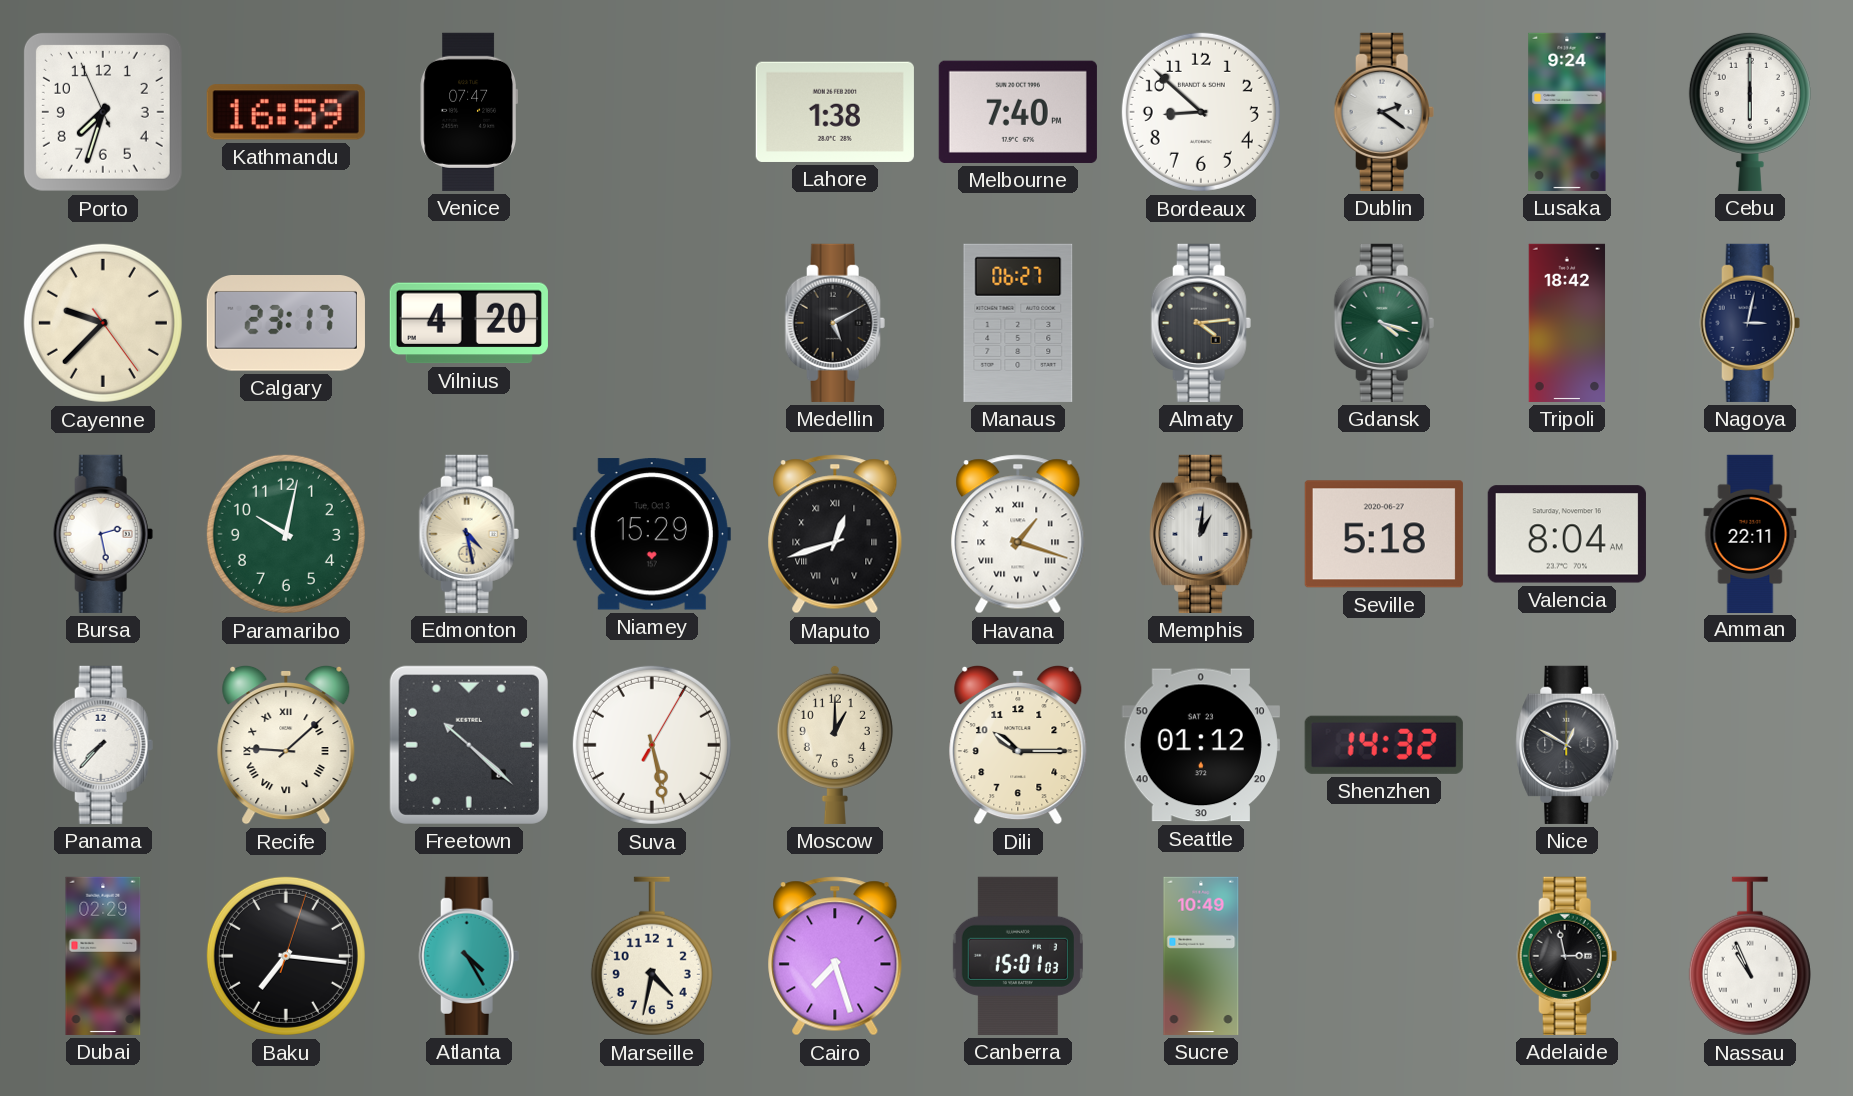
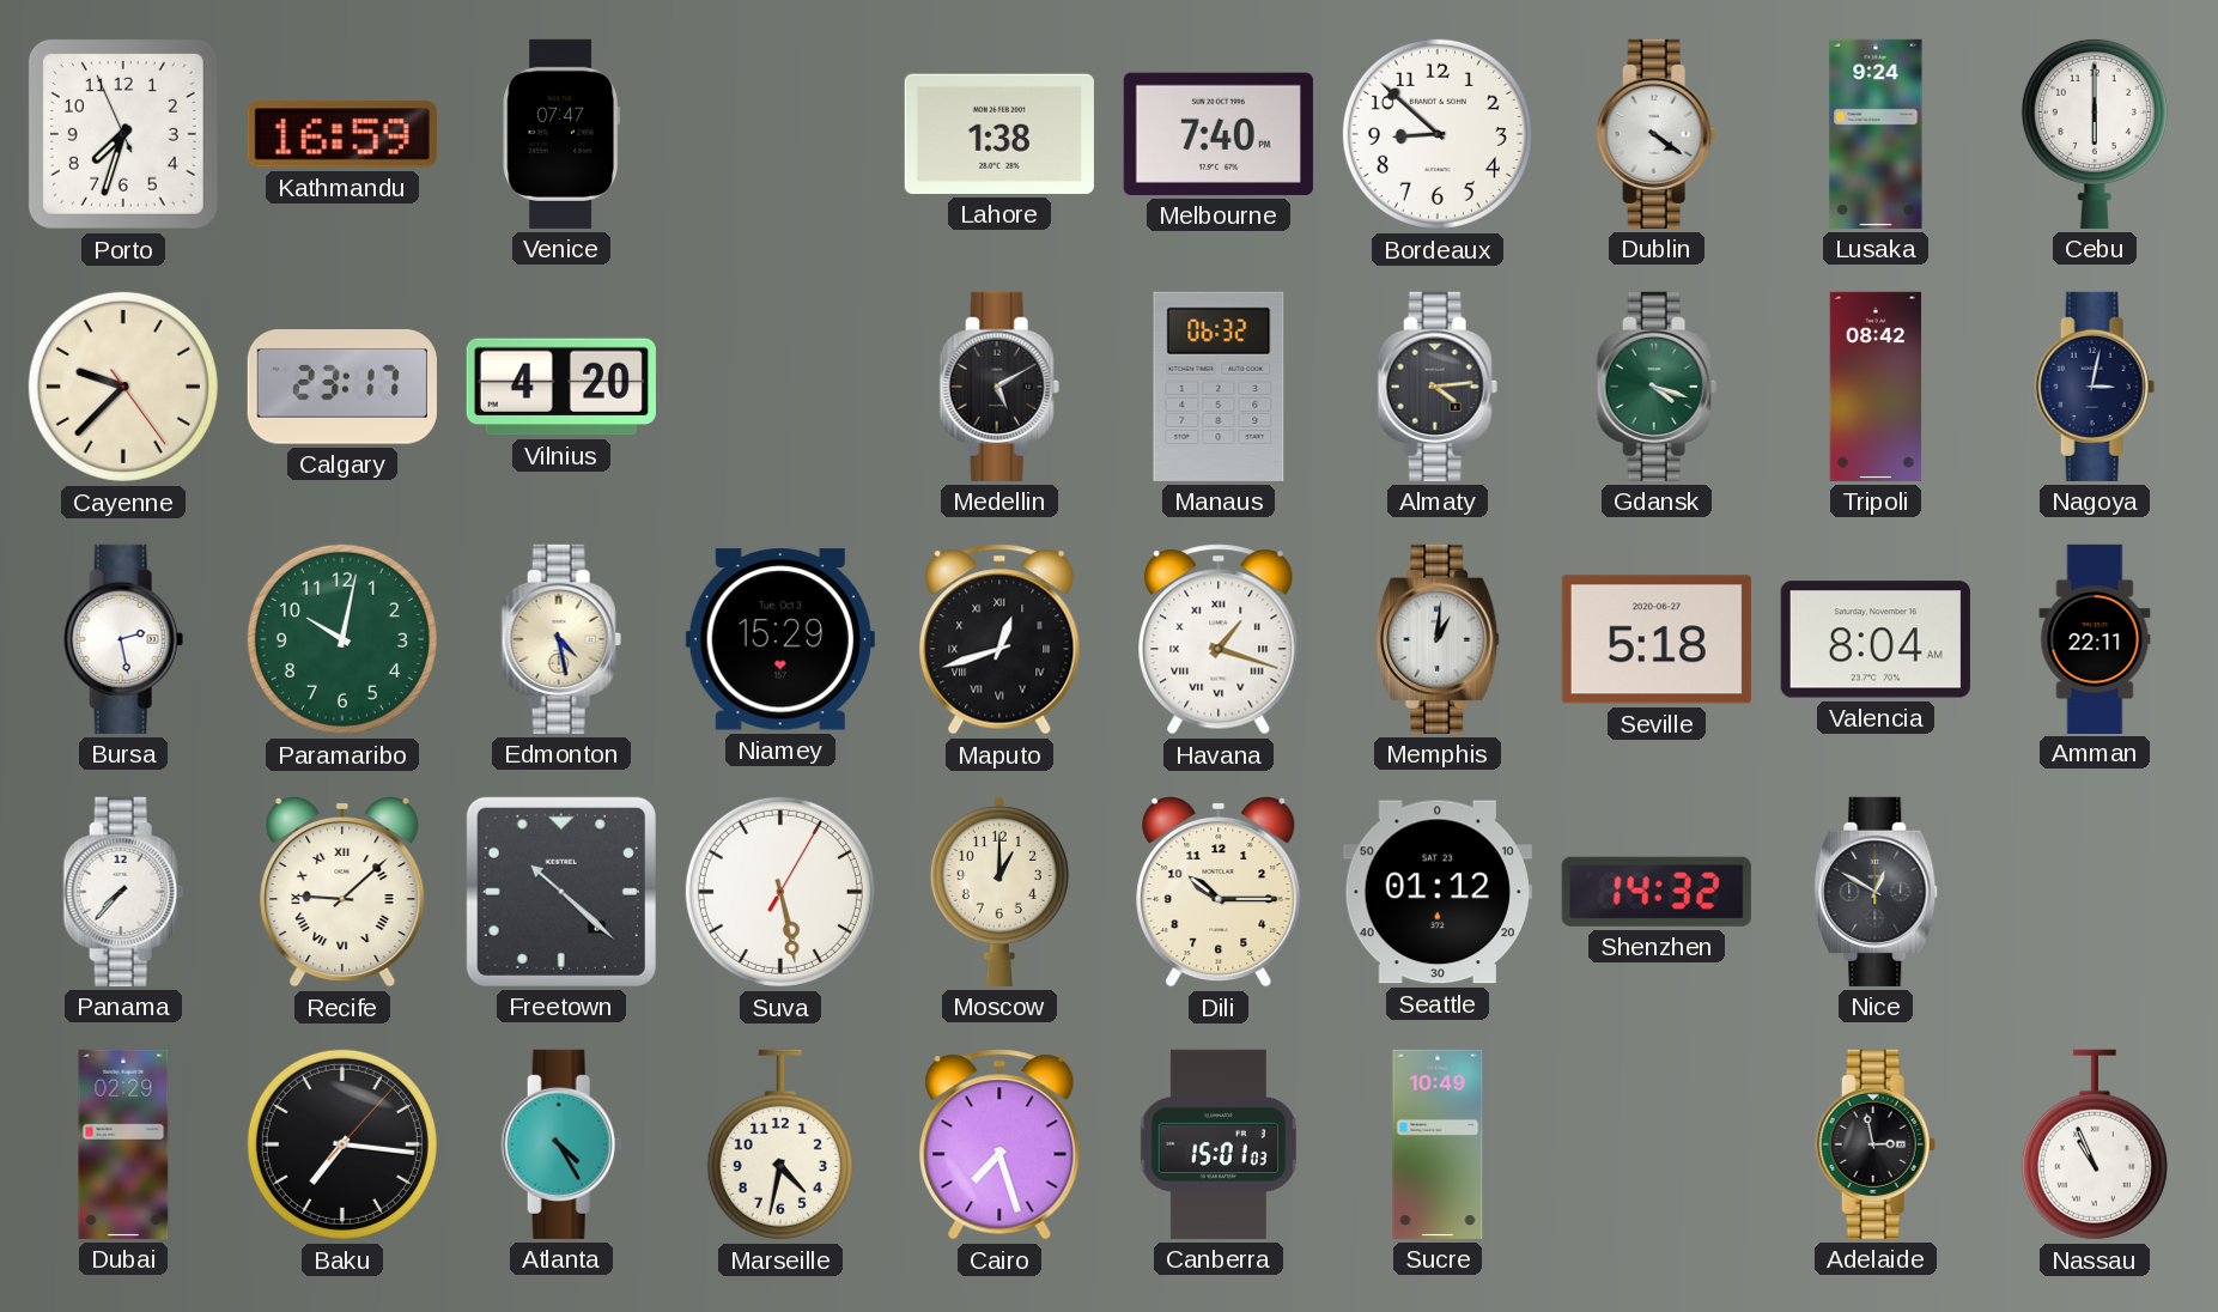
Dublin: 2:21 -> 4:21
Manaus: 06:27 -> 06:32
Tripoli: 18:42 -> 08:42
Baku: 7:16:03 -> 7:16:07
